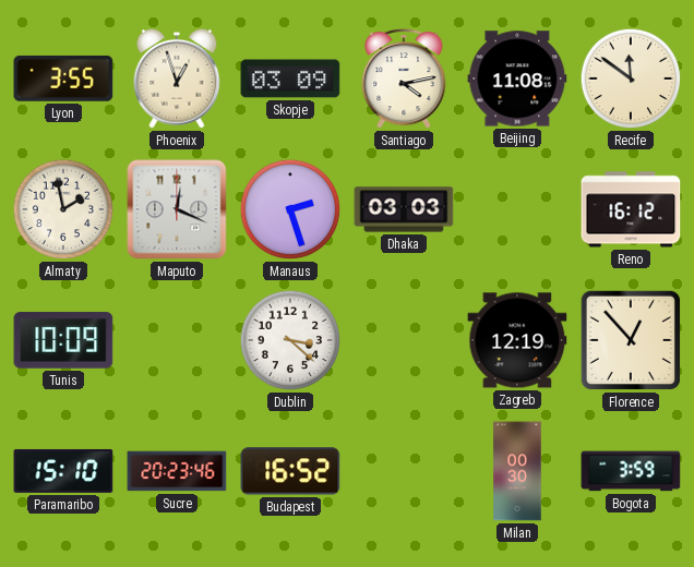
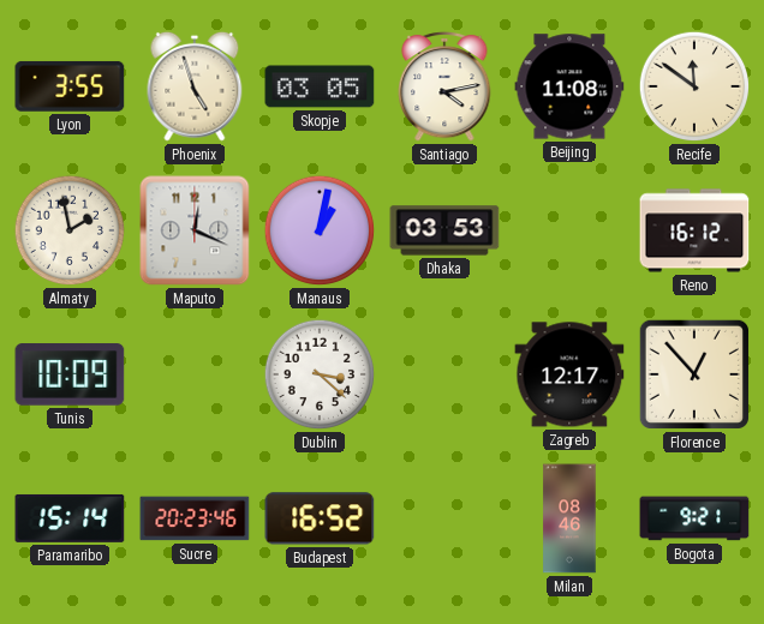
Phoenix: 12:57 -> 4:57
Skopje: 03:09 -> 03:05
Manaus: 2:27 -> 1:02
Dhaka: 03:03 -> 03:53
Zagreb: 12:19 -> 12:17
Paramaribo: 15:10 -> 15:14
Milan: 00:30 -> 08:46
Bogota: 3:59 -> 9:21
